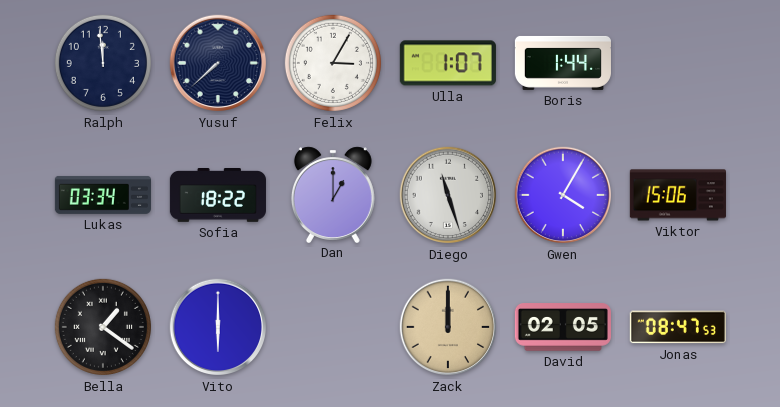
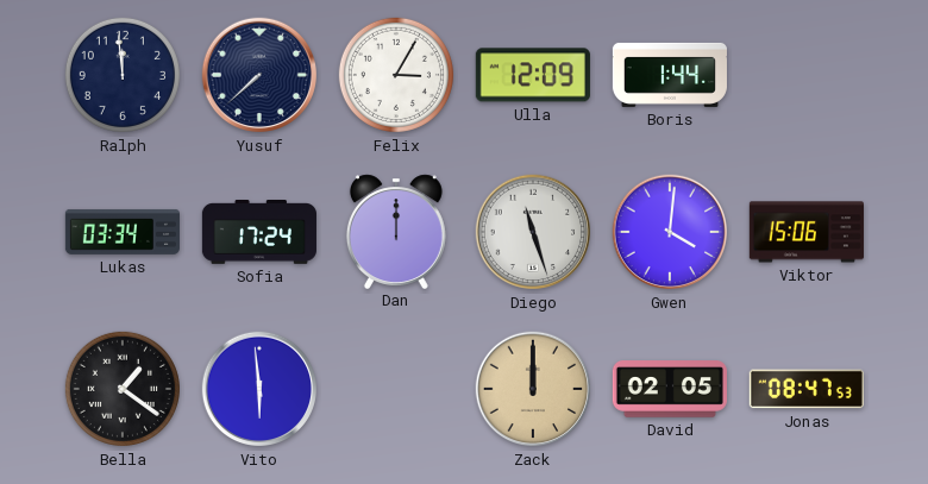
Ulla: 1:07 -> 12:09
Sofia: 18:22 -> 17:24
Dan: 1:00 -> 12:00
Gwen: 4:05 -> 4:01
Vito: 6:00 -> 5:59
